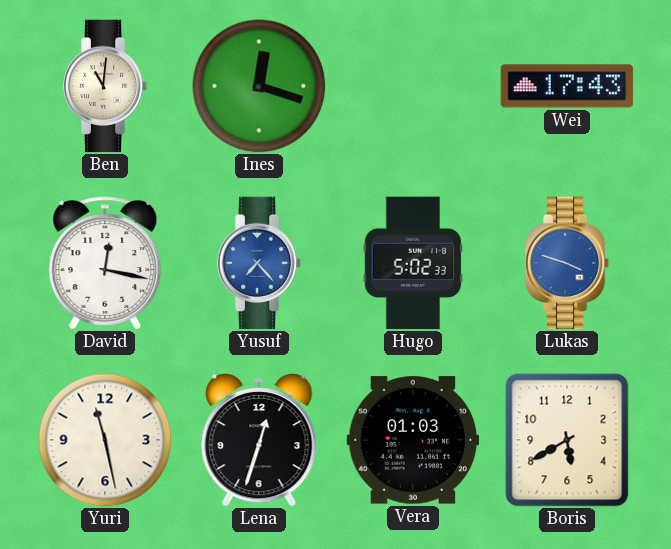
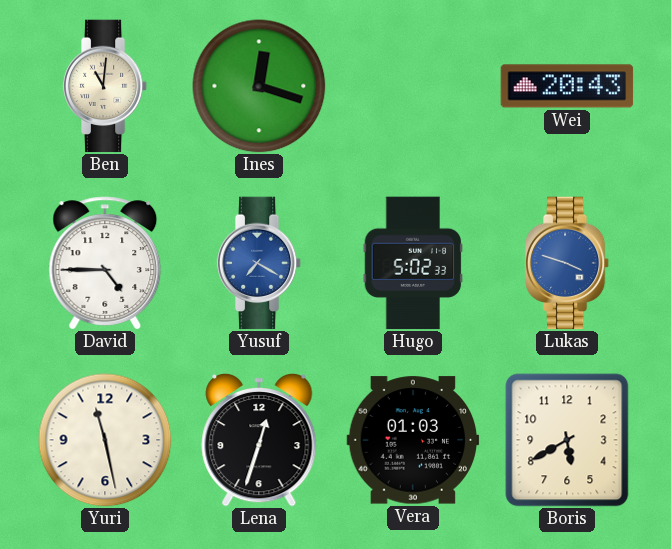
Wei: 17:43 -> 20:43
David: 12:17 -> 4:45
Yusuf: 7:23 -> 7:20
